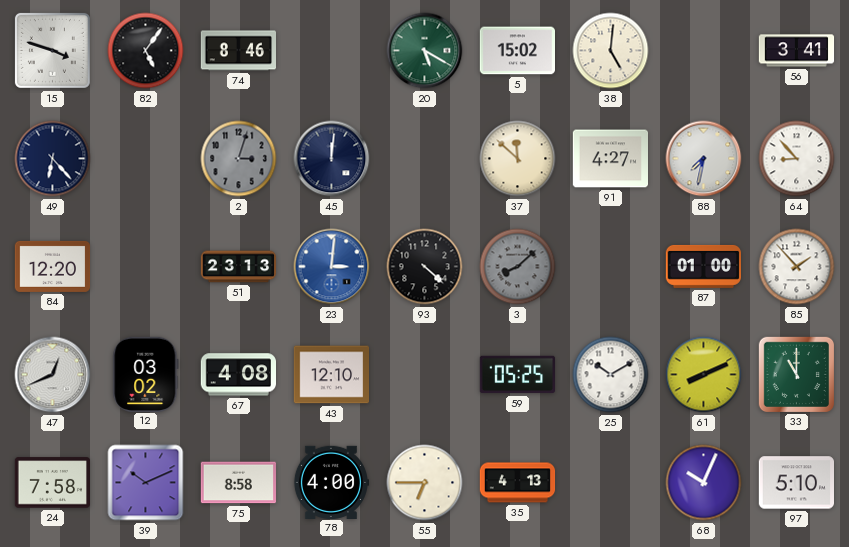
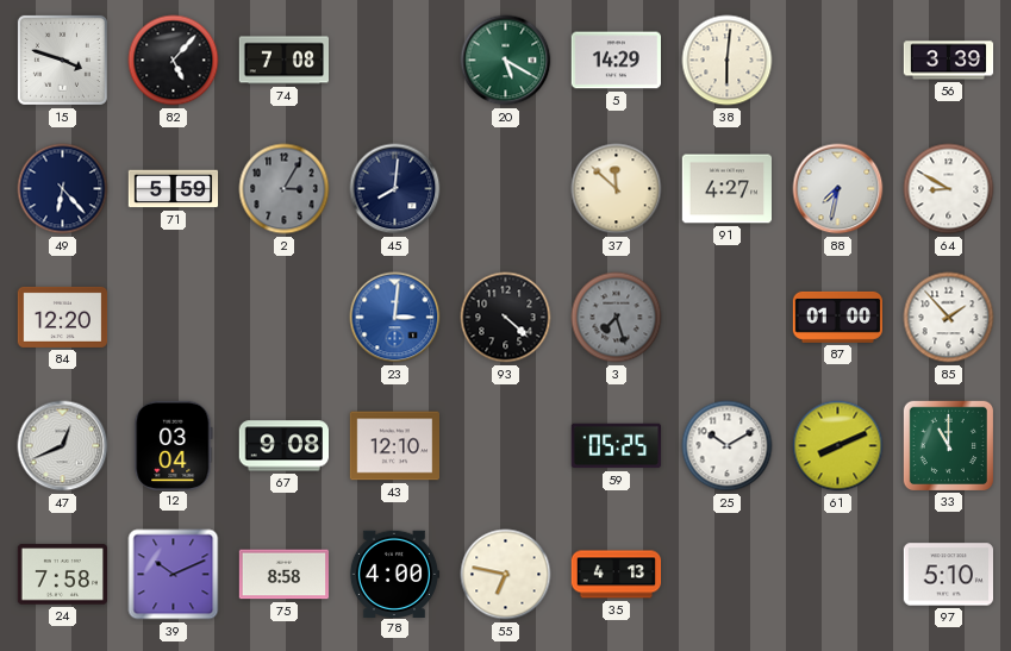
82: 5:06 -> 5:07
74: 8:46 -> 7:08
5: 15:02 -> 14:29
38: 5:01 -> 6:01
56: 3:41 -> 3:39
71: none -> 5:59
2: 3:03 -> 3:05
45: 12:01 -> 8:01
64: 8:53 -> 8:50
51: 23:13 -> none
3: 8:08 -> 7:27
12: 03:02 -> 03:04
67: 4:08 -> 9:08
55: 6:45 -> 6:47
68: 10:04 -> none
